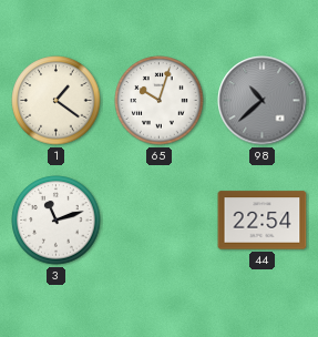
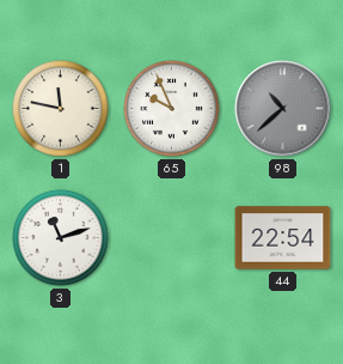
1: 1:21 -> 11:47
65: 10:03 -> 9:56
